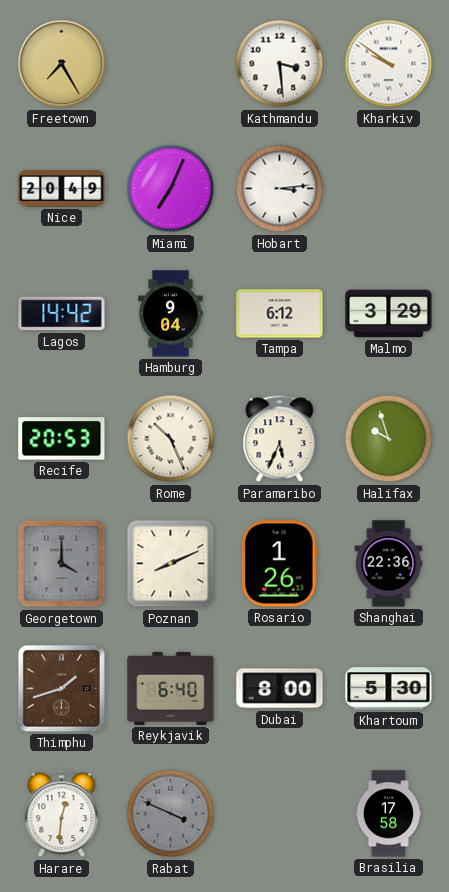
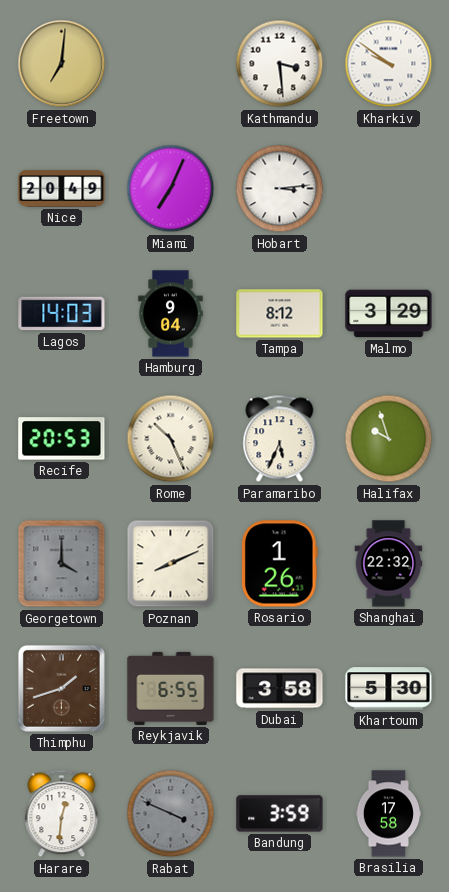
Freetown: 7:25 -> 7:01
Lagos: 14:42 -> 14:03
Tampa: 6:12 -> 8:12
Shanghai: 22:36 -> 22:32
Reykjavik: 6:40 -> 6:55
Dubai: 8:00 -> 3:58
Bandung: none -> 3:59
